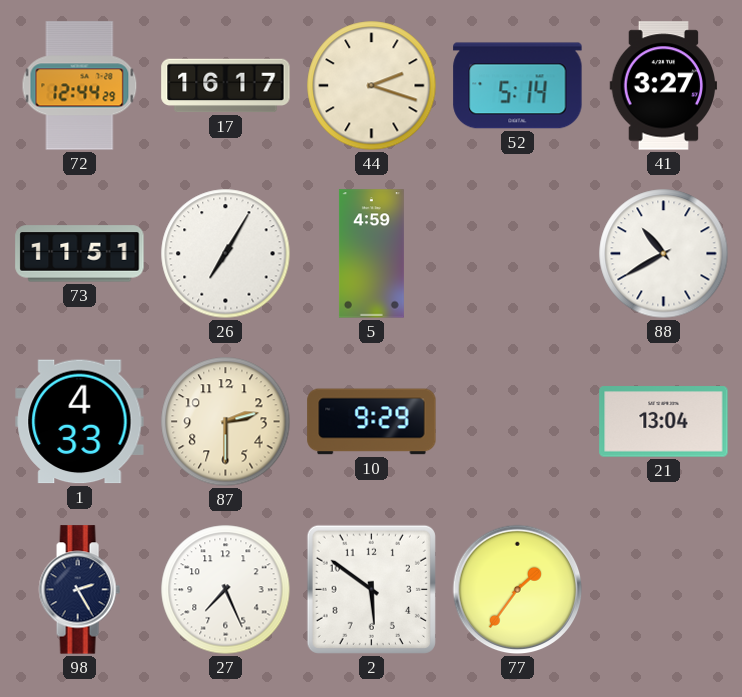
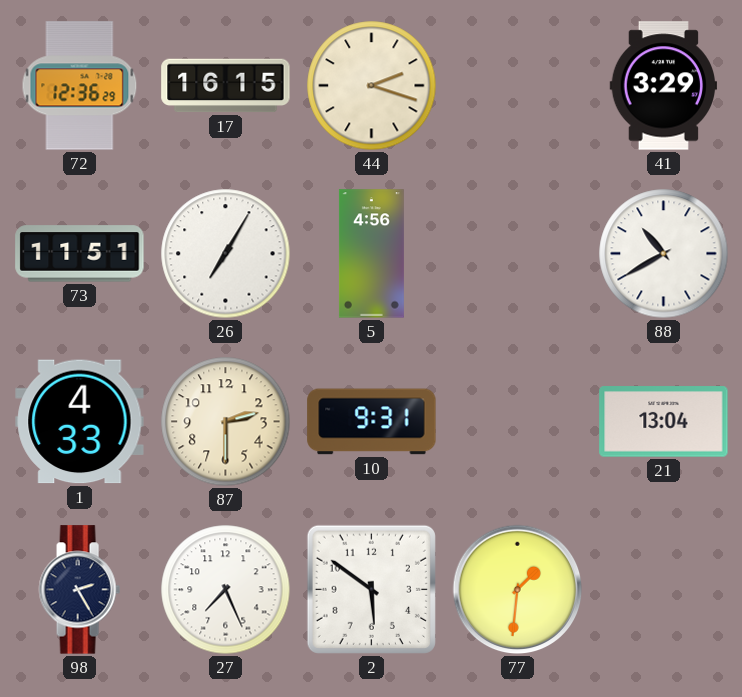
72: 12:44 -> 12:36
17: 16:17 -> 16:15
52: 5:14 -> none
41: 3:27 -> 3:29
5: 4:59 -> 4:56
10: 9:29 -> 9:31
77: 1:36 -> 1:31
